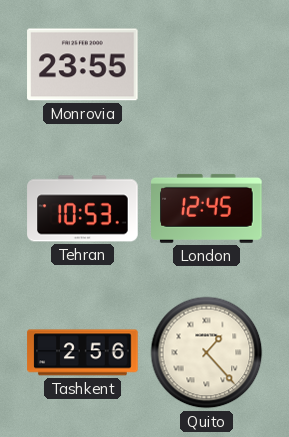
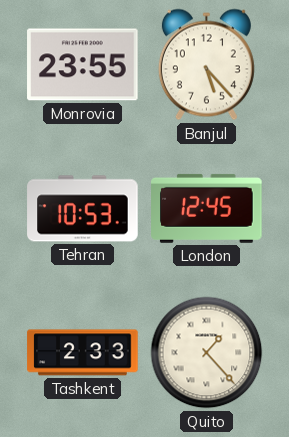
Banjul: none -> 5:23
Tashkent: 2:56 -> 2:33
